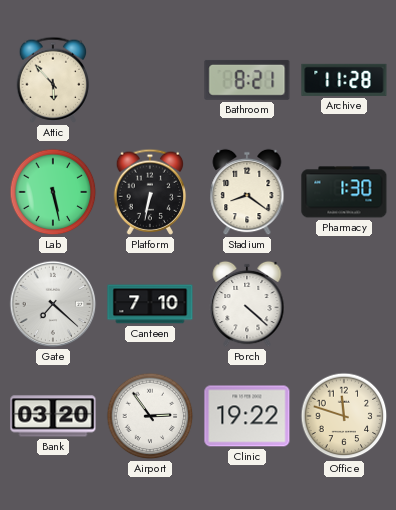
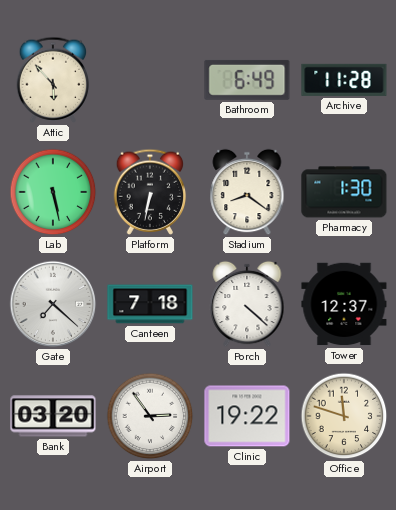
Bathroom: 8:21 -> 6:49
Canteen: 7:10 -> 7:18
Tower: none -> 12:37
